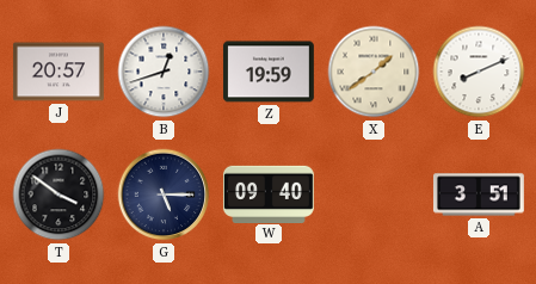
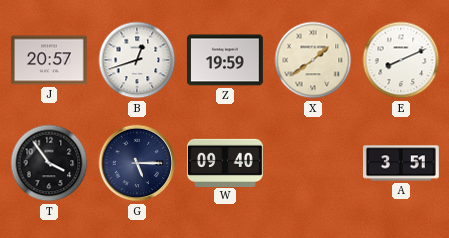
T: 3:51 -> 3:54
